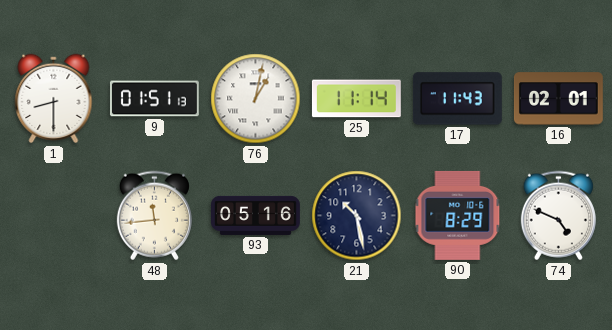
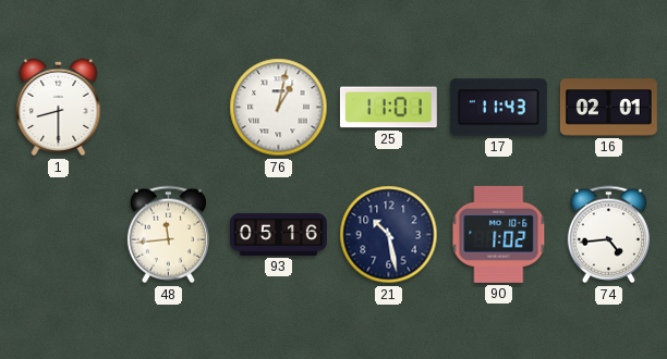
9: 01:51 -> none
25: 11:14 -> 11:01
90: 8:29 -> 1:02
74: 4:49 -> 4:44
